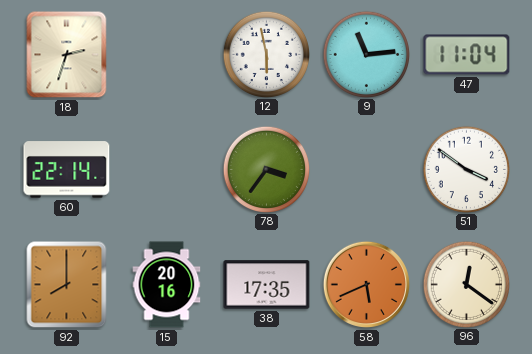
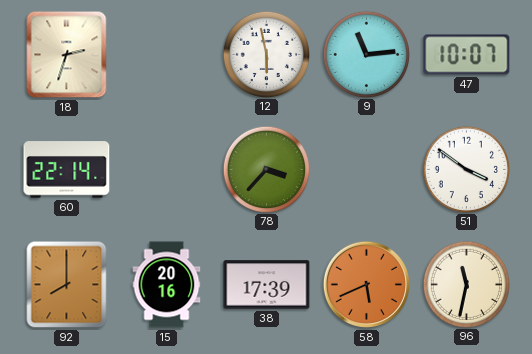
47: 11:04 -> 10:07
78: 3:36 -> 3:37
38: 17:35 -> 17:39
96: 12:21 -> 11:32
